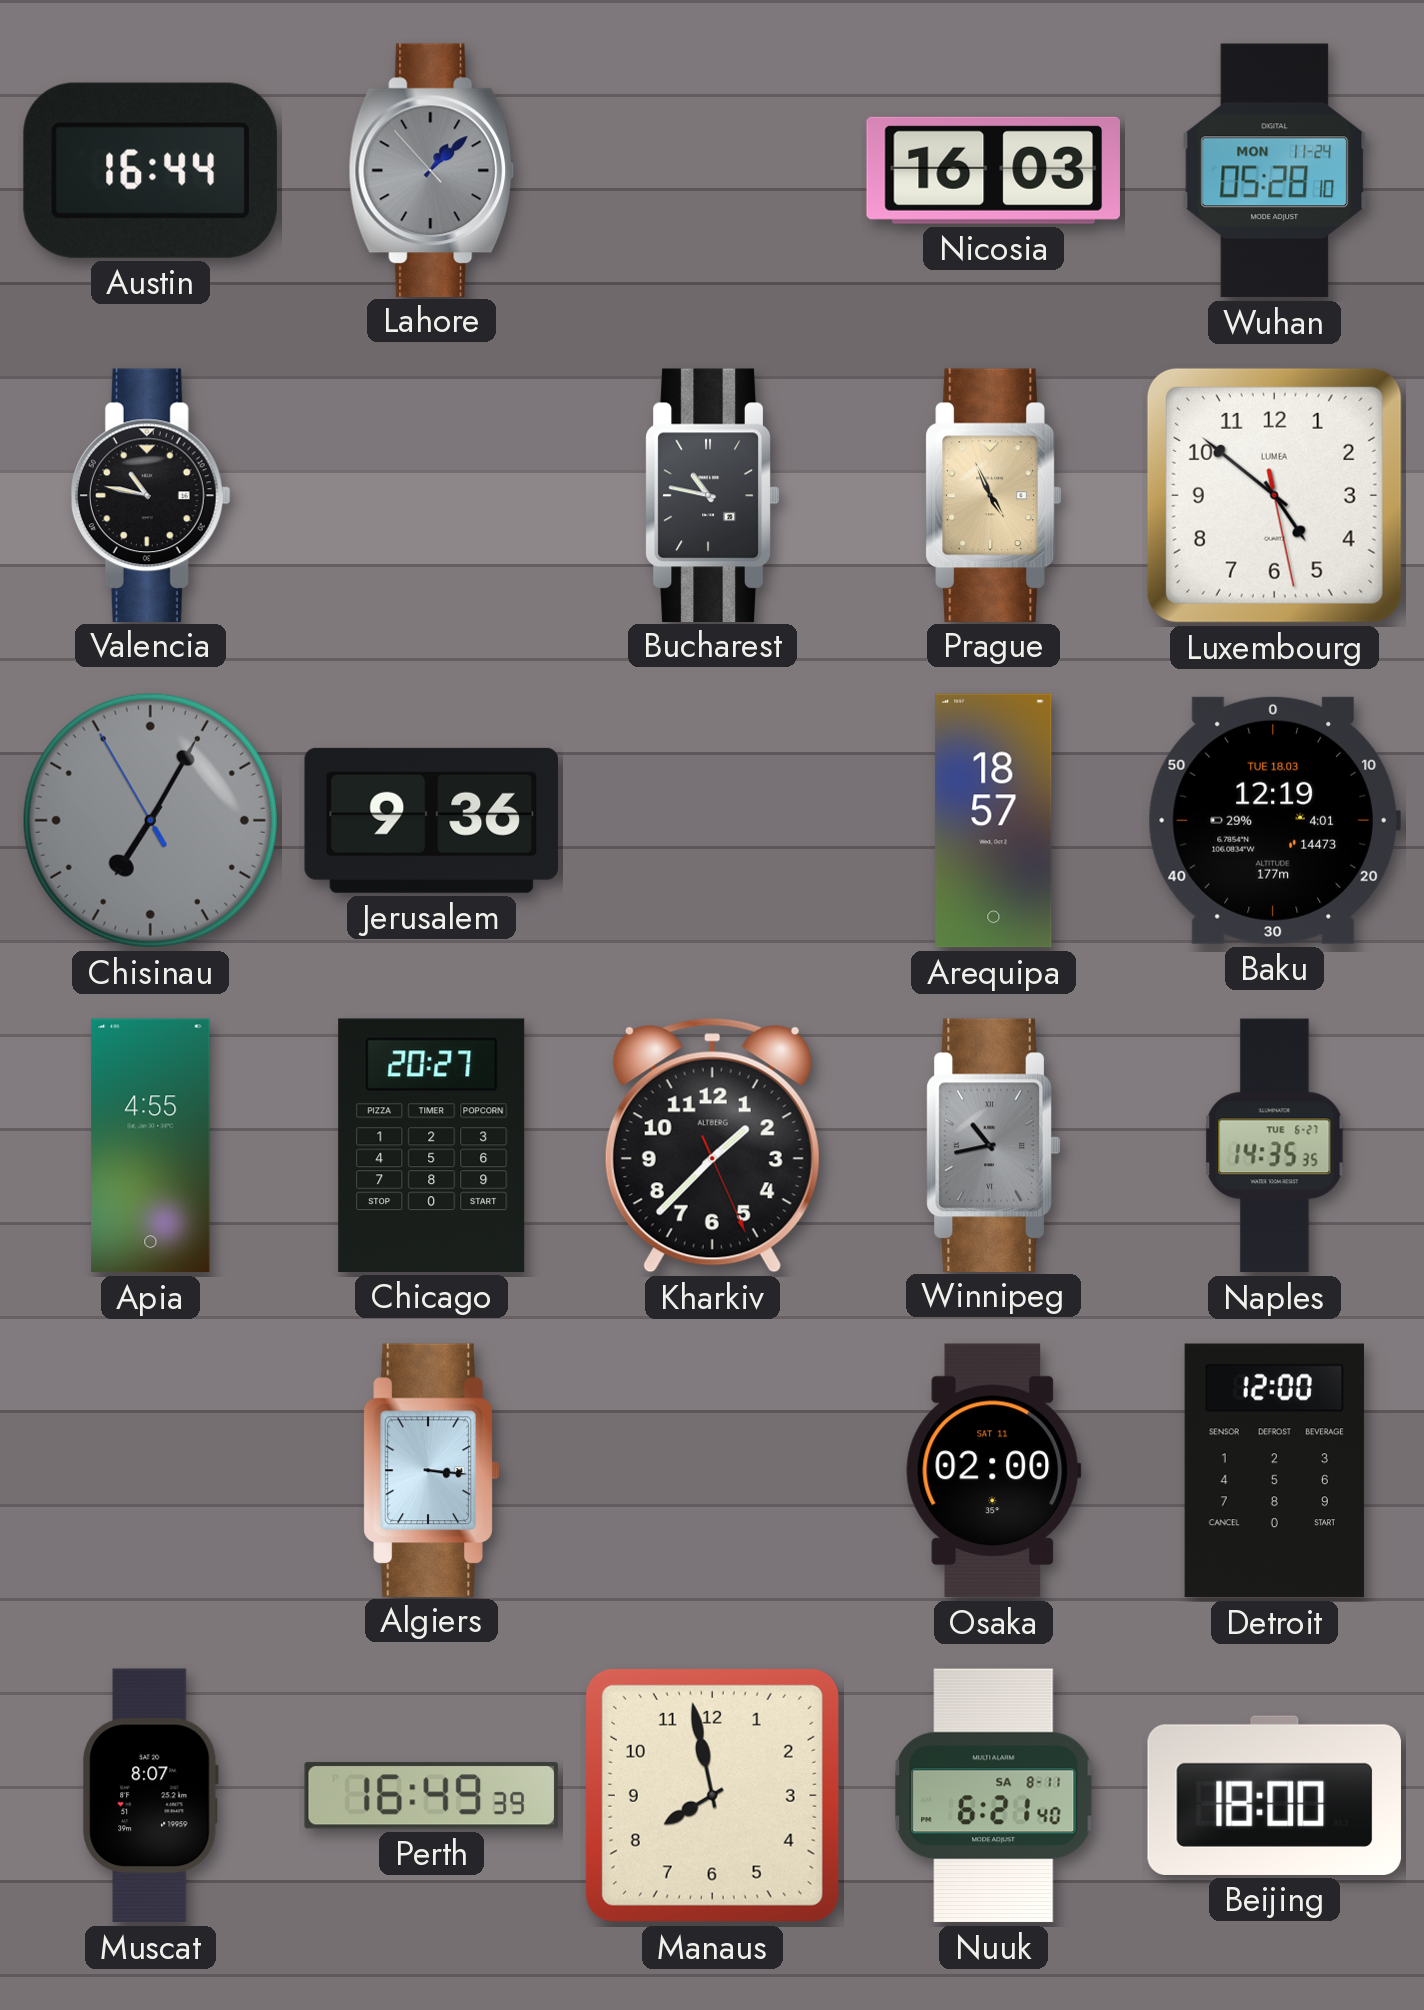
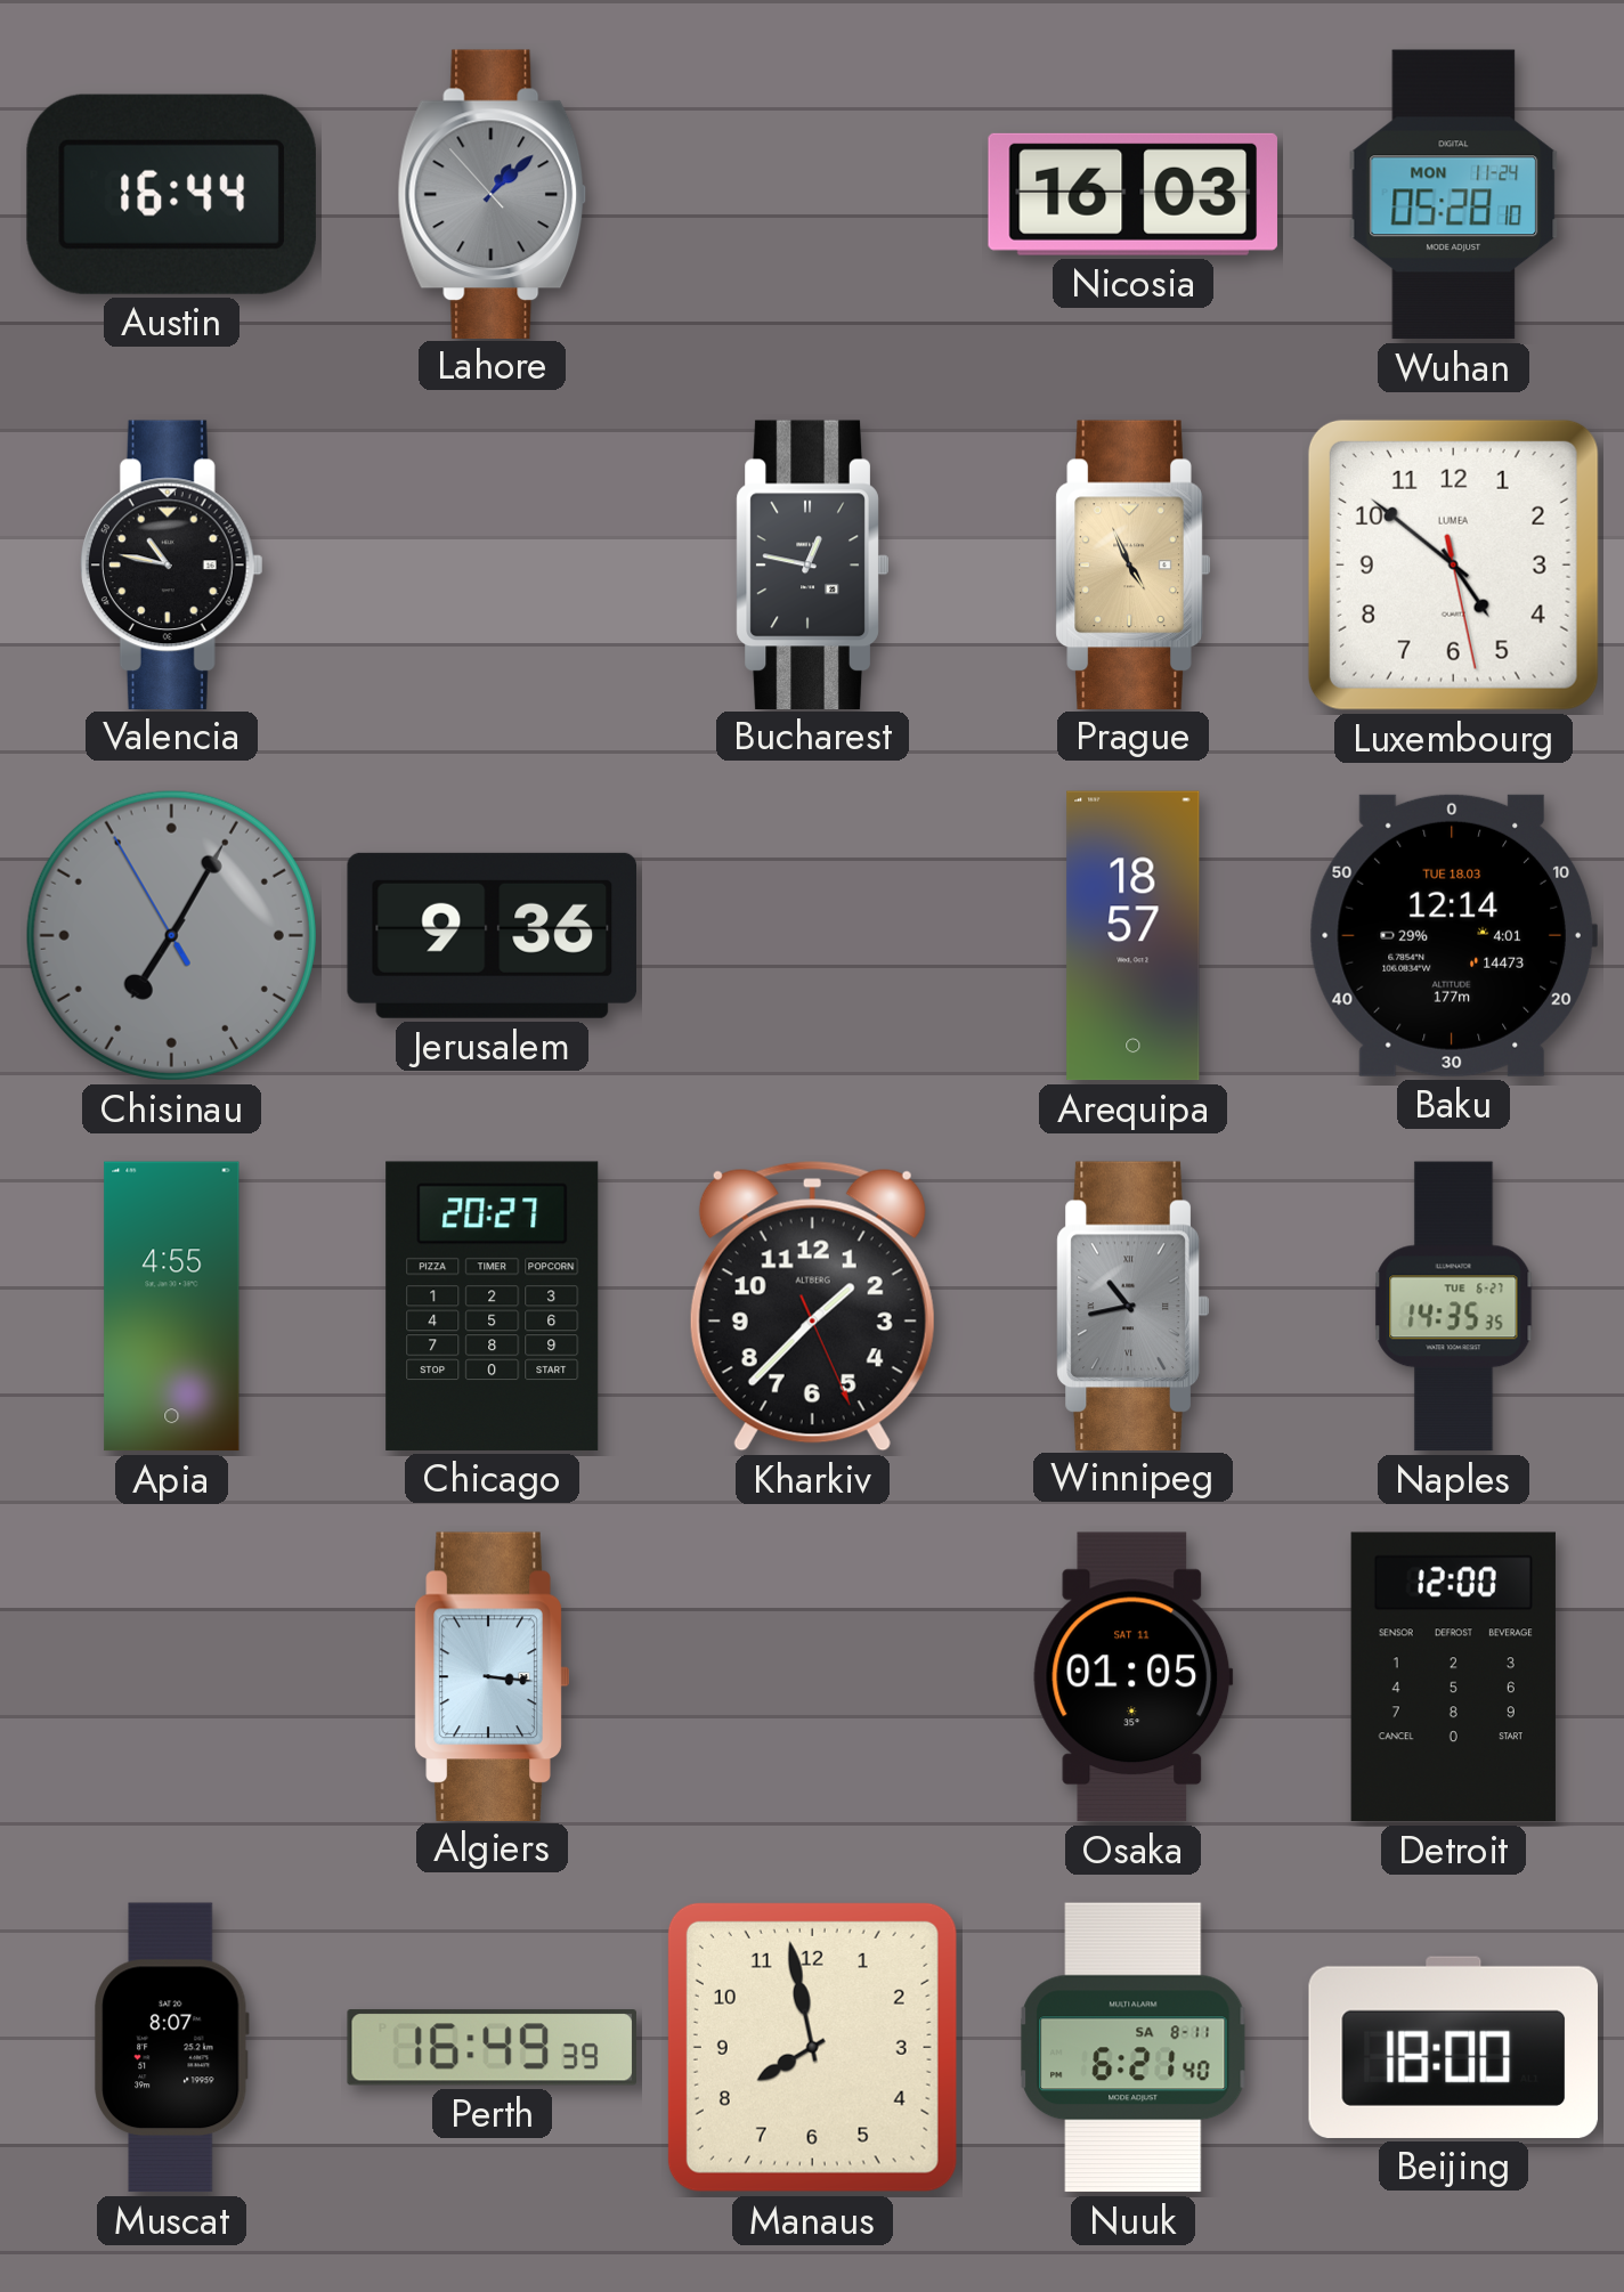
Bucharest: 10:47 -> 12:47
Baku: 12:19 -> 12:14
Osaka: 02:00 -> 01:05
